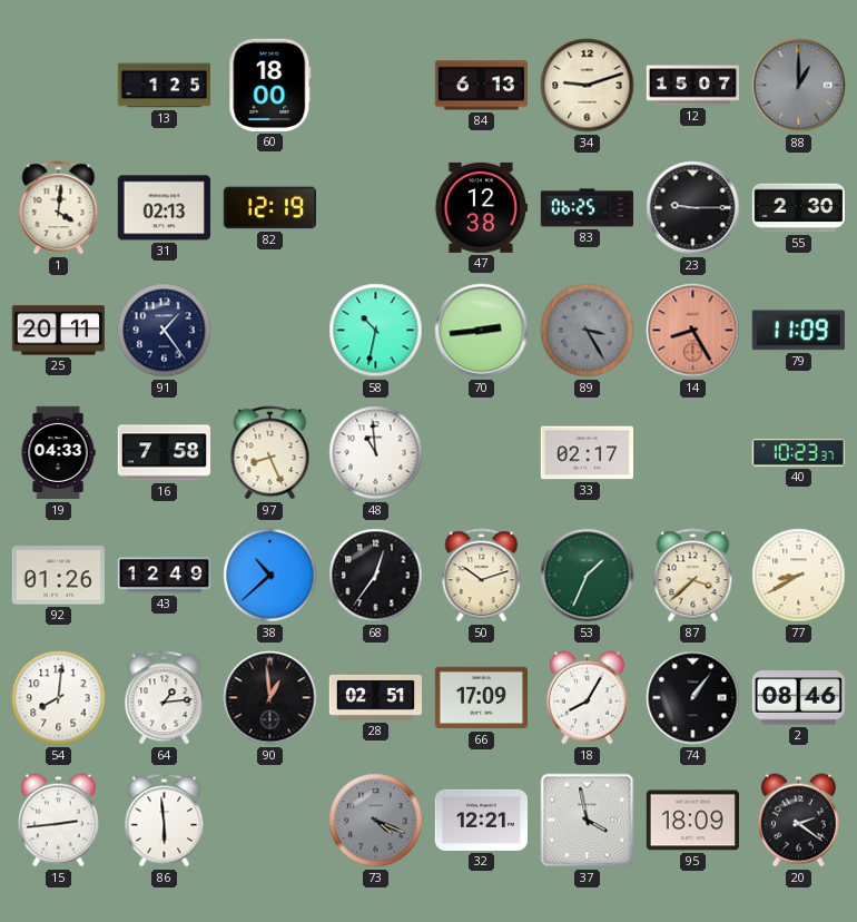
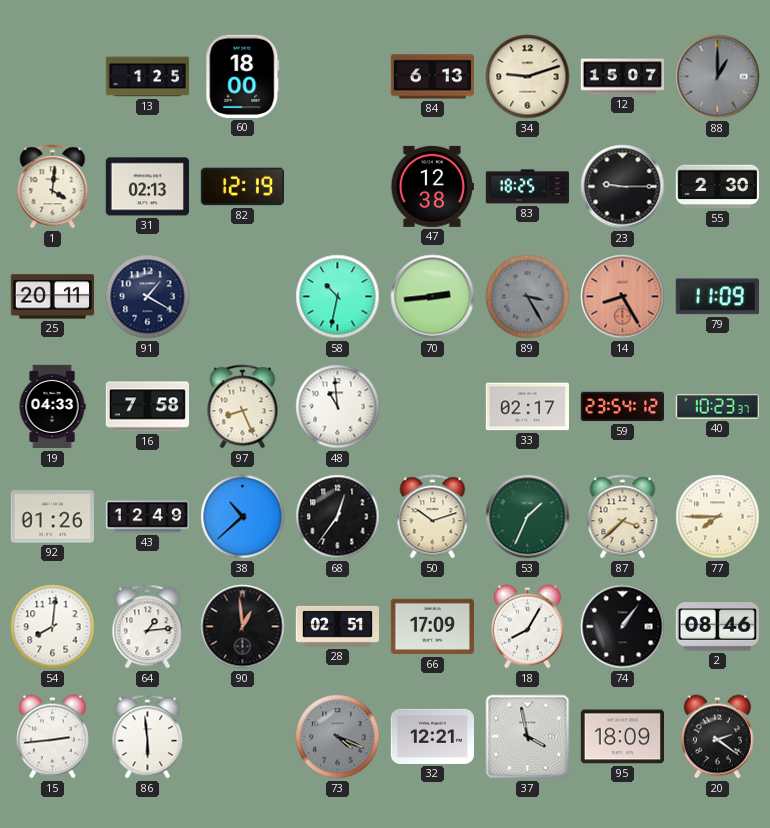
83: 06:25 -> 18:25
91: 1:24 -> 1:20
59: none -> 23:54
77: 8:40 -> 7:45
